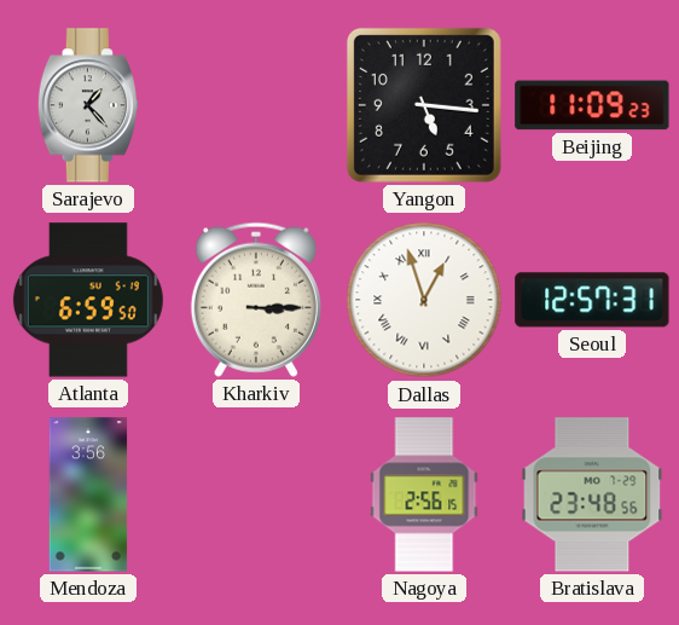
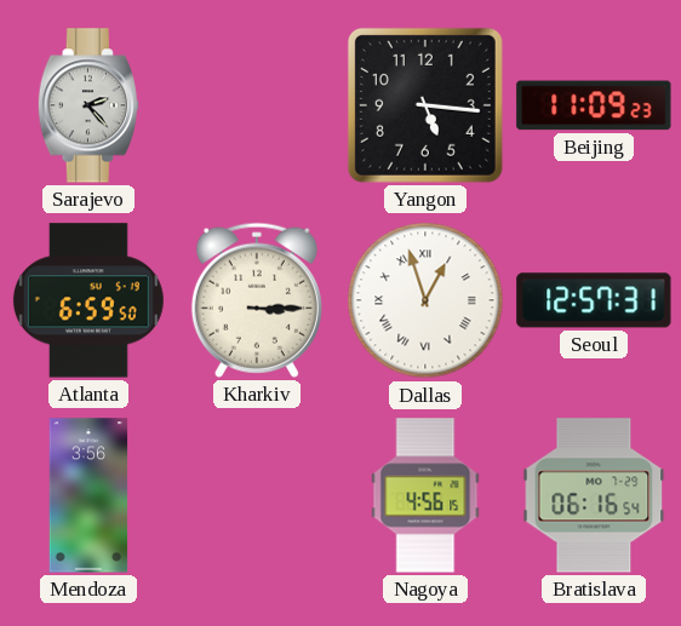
Sarajevo: 1:23 -> 2:23
Nagoya: 2:56 -> 4:56
Bratislava: 23:48 -> 06:16
